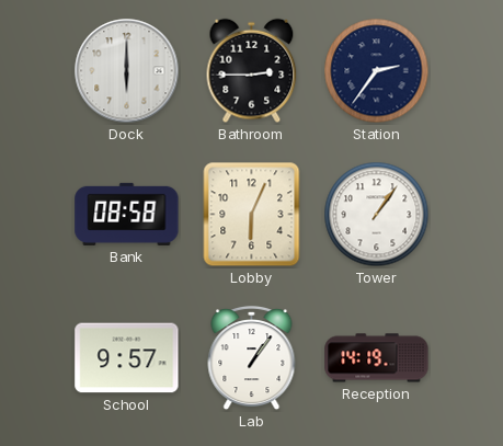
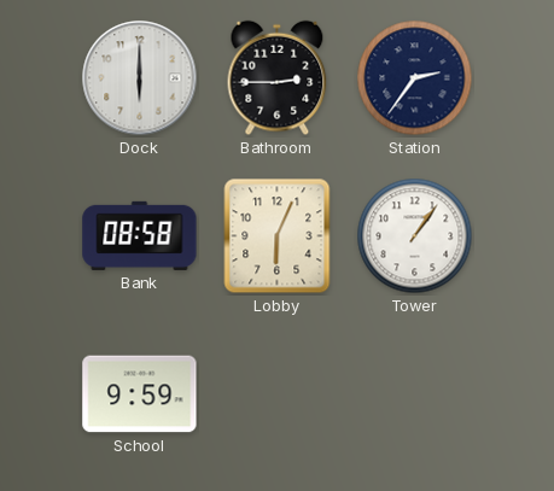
School: 9:57 -> 9:59
Lab: 1:06 -> none
Reception: 14:19 -> none
